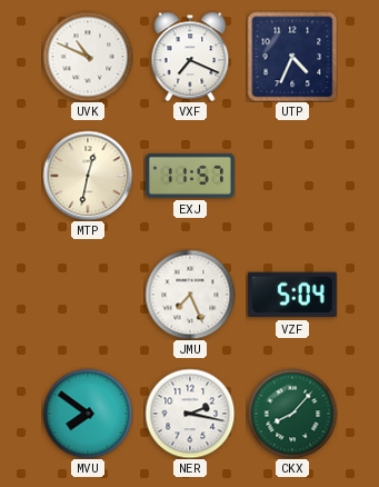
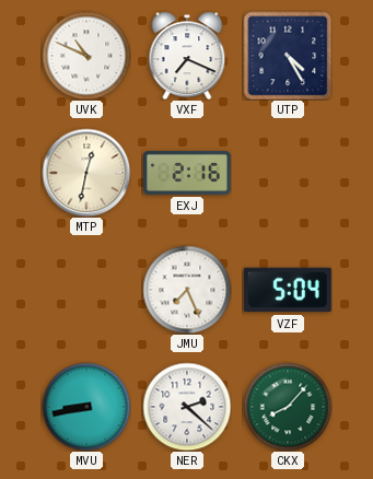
UTP: 4:34 -> 4:25
EXJ: 11:57 -> 2:16
MVU: 7:51 -> 8:43
NER: 2:17 -> 2:22
